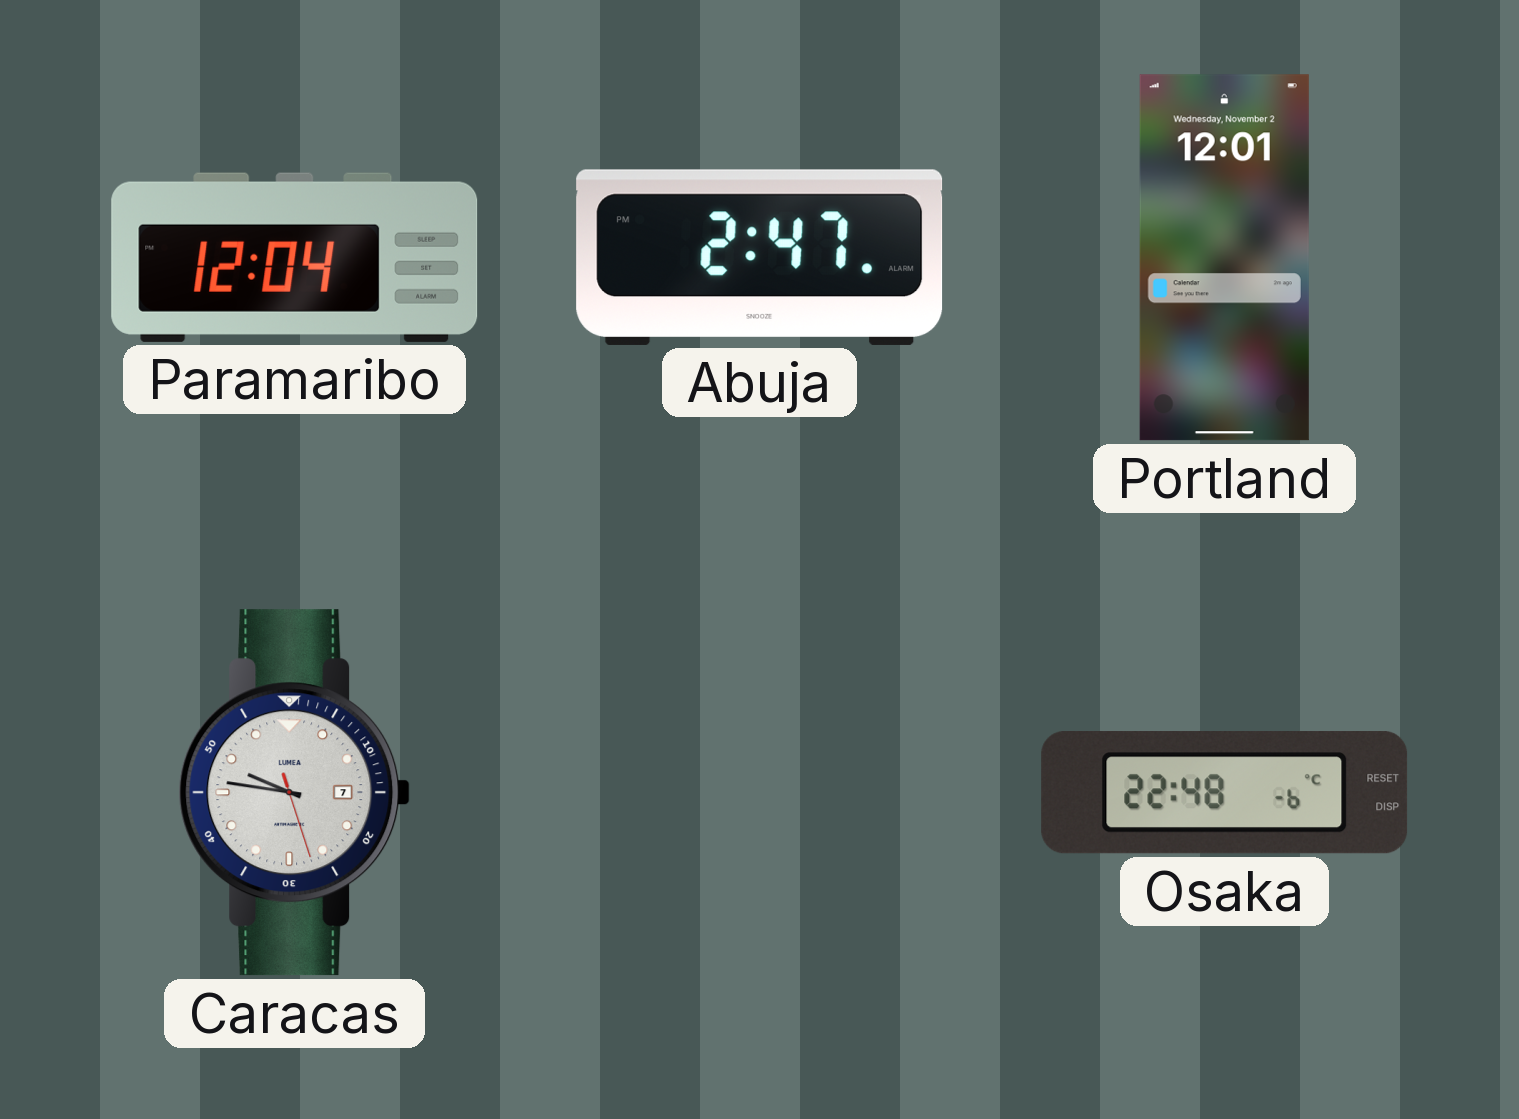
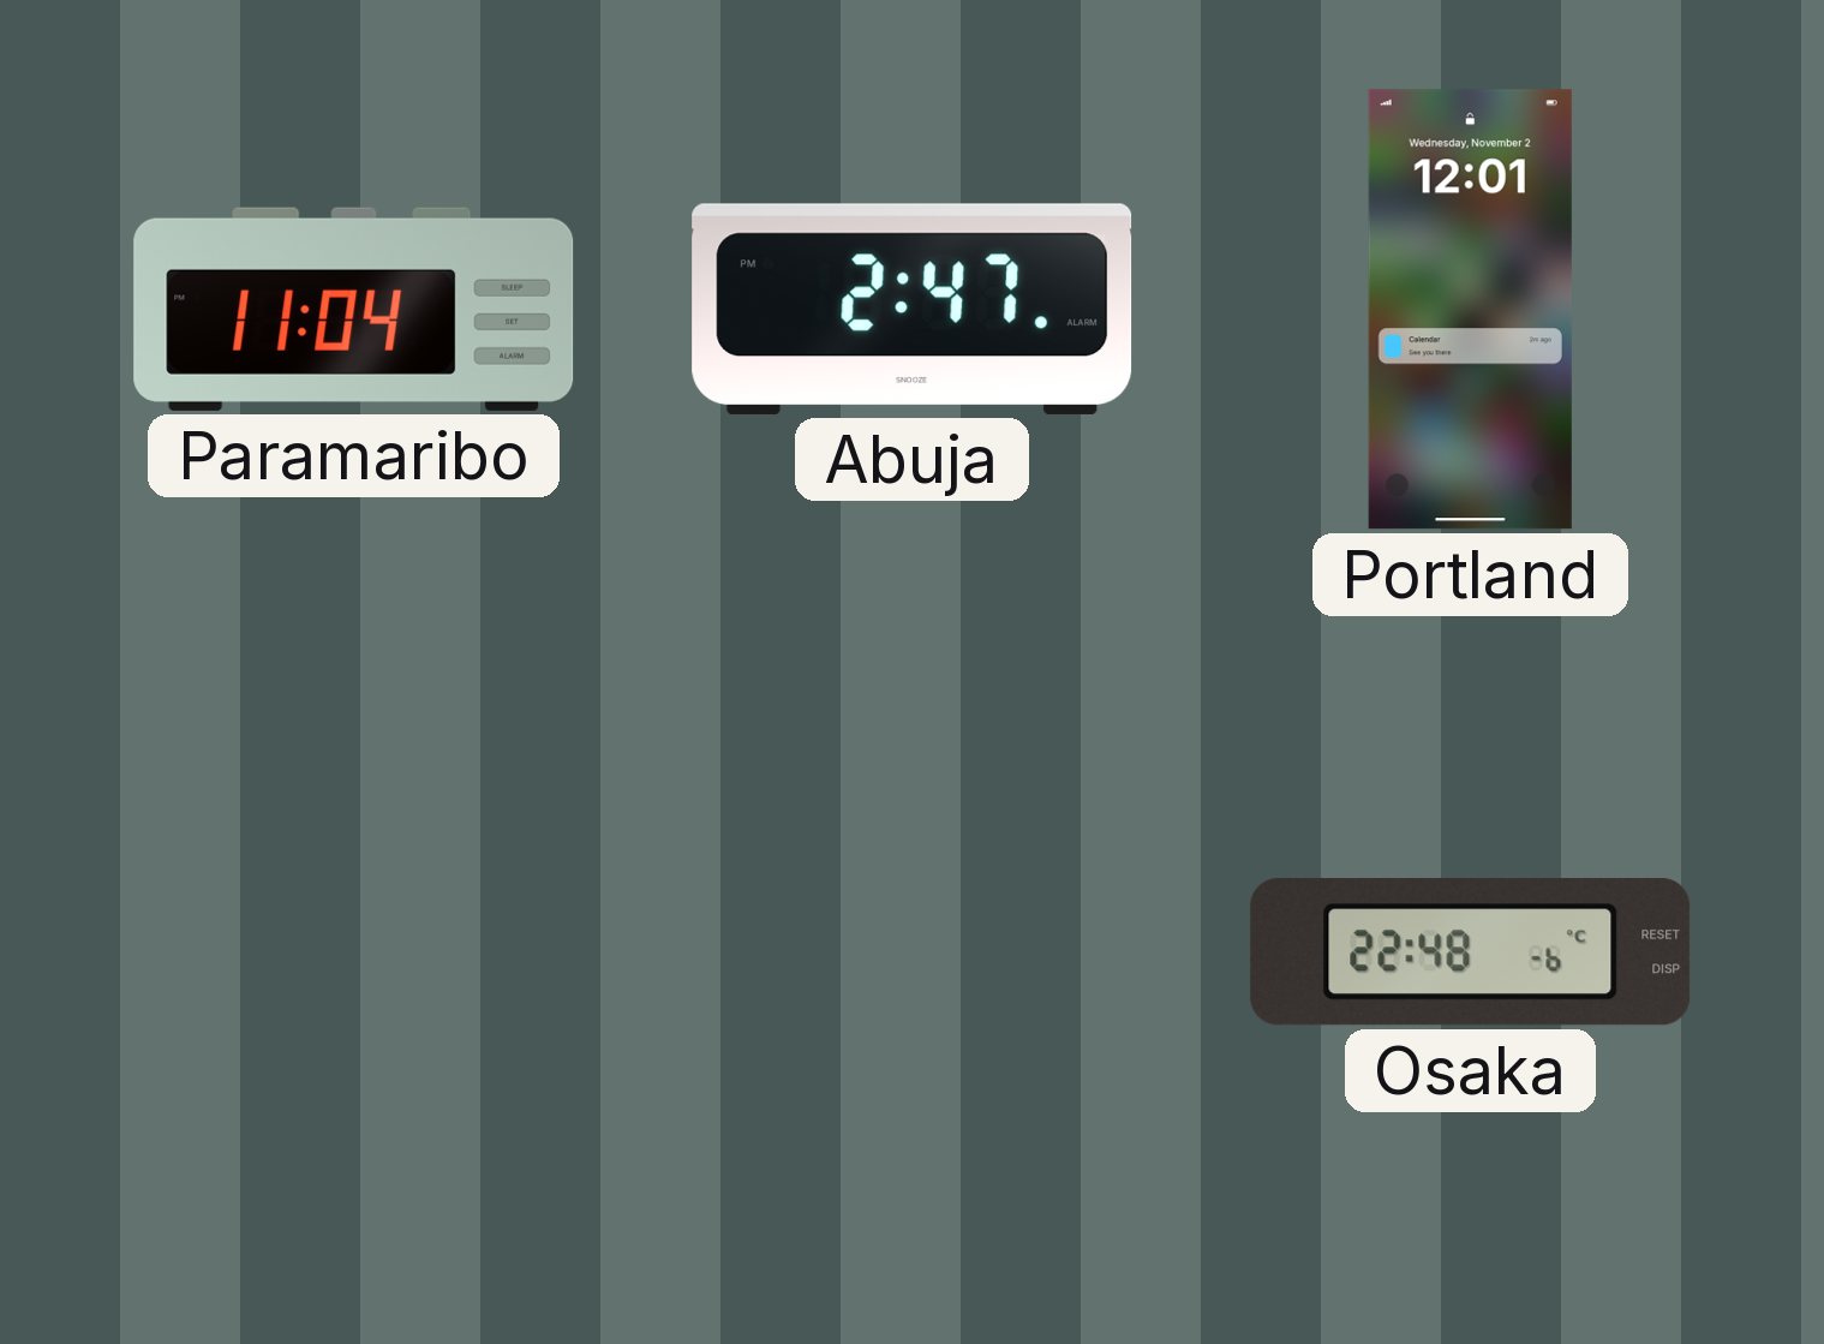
Paramaribo: 12:04 -> 11:04
Caracas: 9:46 -> none
